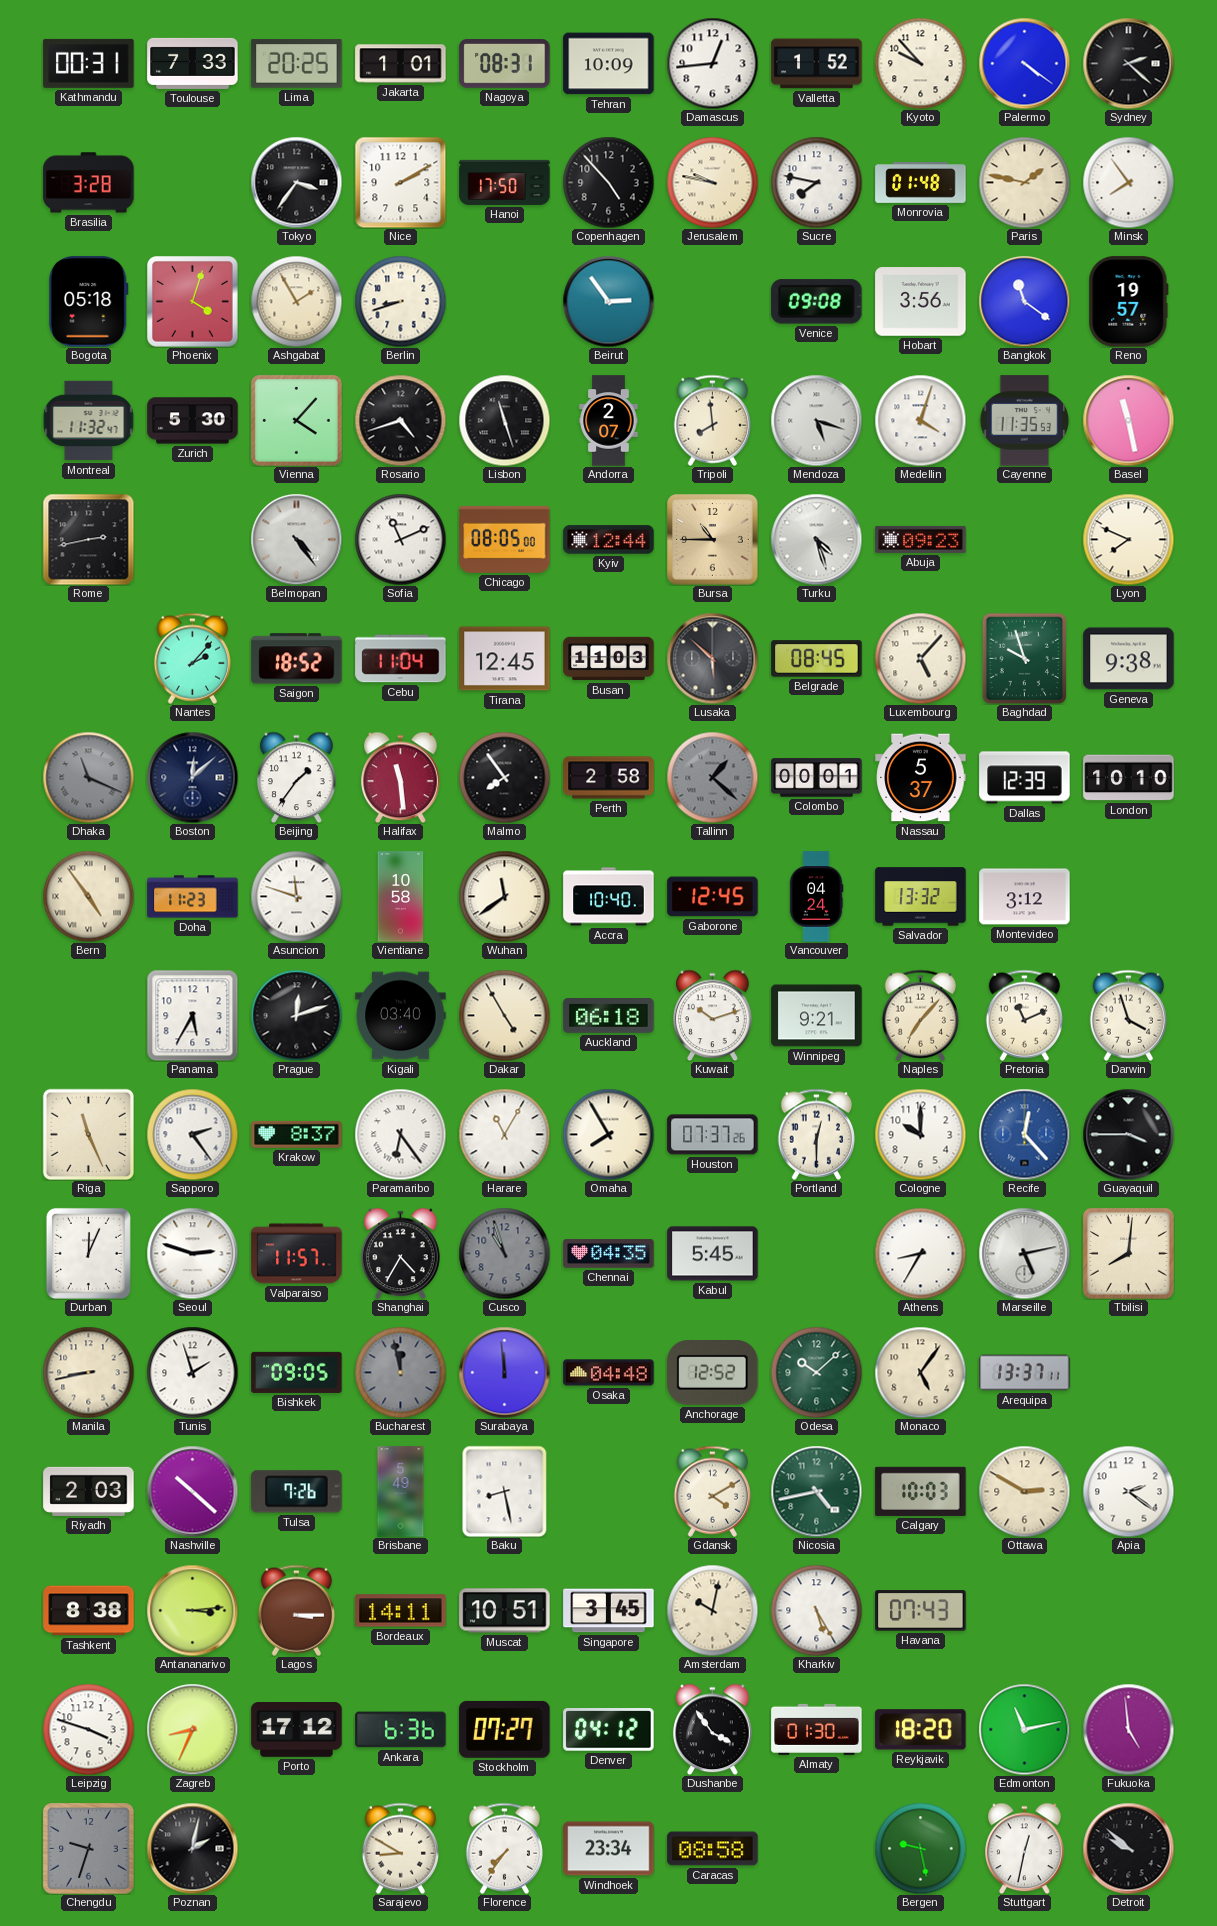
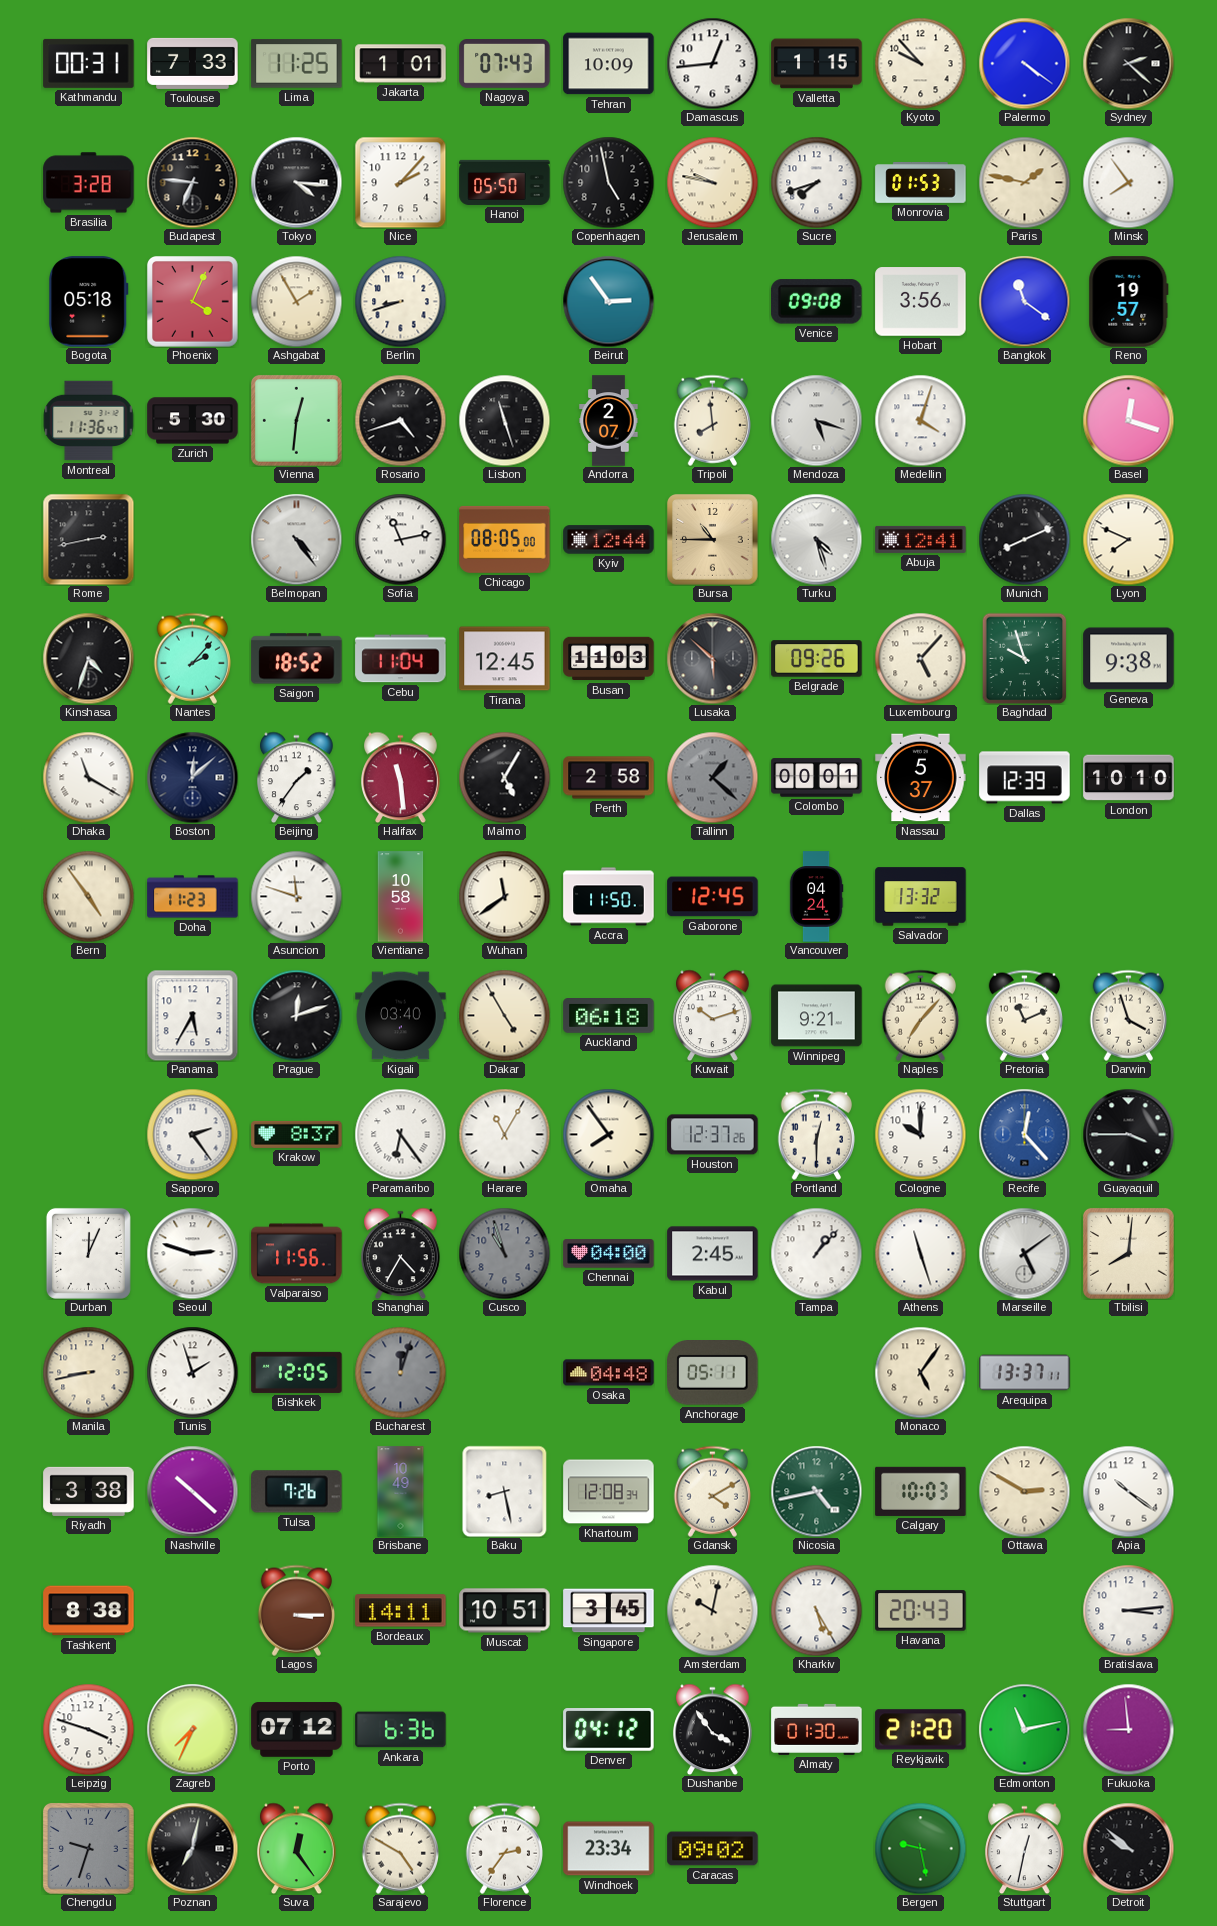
Lima: 20:25 -> 11:25
Nagoya: 08:31 -> 07:43
Valletta: 1:52 -> 1:15
Budapest: none -> 6:46
Tokyo: 3:36 -> 4:16
Nice: 2:10 -> 2:07
Hanoi: 17:50 -> 05:50
Copenhagen: 4:53 -> 4:58
Sucre: 7:47 -> 7:42
Monrovia: 01:48 -> 01:53
Phoenix: 4:03 -> 4:04
Montreal: 11:32 -> 11:36
Vienna: 4:07 -> 12:31
Cayenne: 11:35 -> none
Basel: 11:28 -> 12:18
Sofia: 11:11 -> 11:13
Abuja: 09:23 -> 12:41
Munich: none -> 8:11
Kinshasa: none -> 4:33
Belgrade: 08:45 -> 09:26
Dhaka: 11:19 -> 11:20
Dhaka dial: grey -> white
Malmo: 7:54 -> 5:05
Accra: 10:40 -> 11:50
Montevideo: 3:12 -> none
Riga: 11:26 -> none
Omaha: 7:55 -> 7:54
Houston: 07:37 -> 12:37
Valparaiso: 11:57 -> 11:56
Chennai: 04:35 -> 04:00
Kabul: 5:45 -> 2:45
Tampa: none -> 1:07
Athens: 8:35 -> 11:27
Marseille: 5:13 -> 5:09
Bishkek: 09:05 -> 12:05
Bucharest: 11:58 -> 12:03
Surabaya: 11:59 -> none
Anchorage: 12:52 -> 05:11
Odesa: 10:08 -> none
Riyadh: 2:03 -> 3:38
Brisbane: 5:49 -> 10:49
Khartoum: none -> 12:08
Apia: 2:21 -> 10:21
Antananarivo: 3:14 -> none
Havana: 07:43 -> 20:43
Bratislava: none -> 3:14
Zagreb: 8:34 -> 7:34
Porto: 17:12 -> 07:12
Stockholm: 07:27 -> none
Reykjavik: 18:20 -> 21:20
Fukuoka: 4:59 -> 8:59
Poznan: 2:02 -> 7:02
Suva: none -> 12:24
Sarajevo: 8:50 -> 4:50
Florence: 7:36 -> 2:36
Caracas: 08:58 -> 09:02
